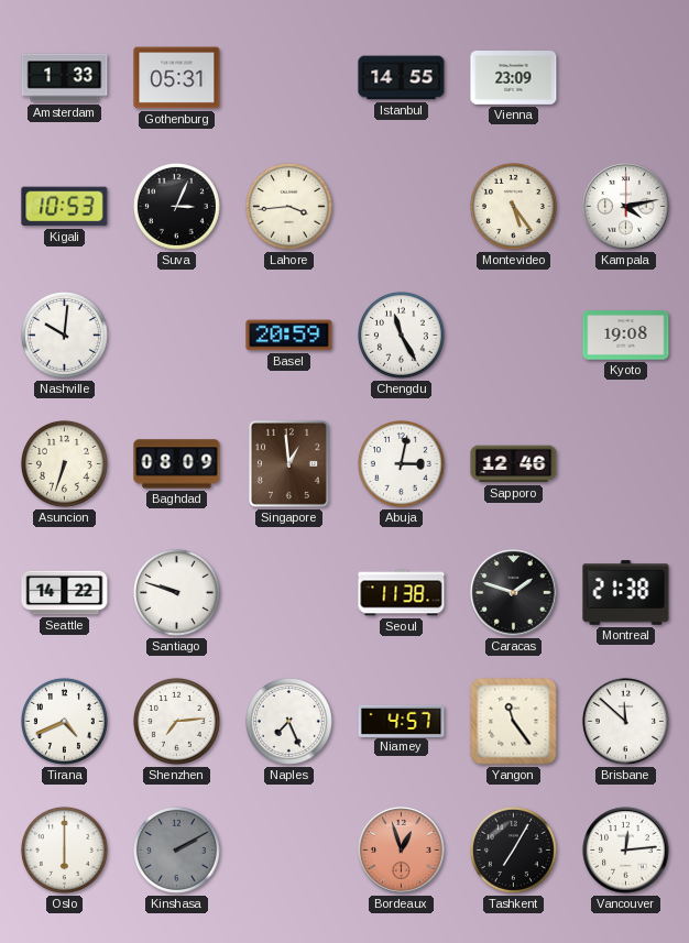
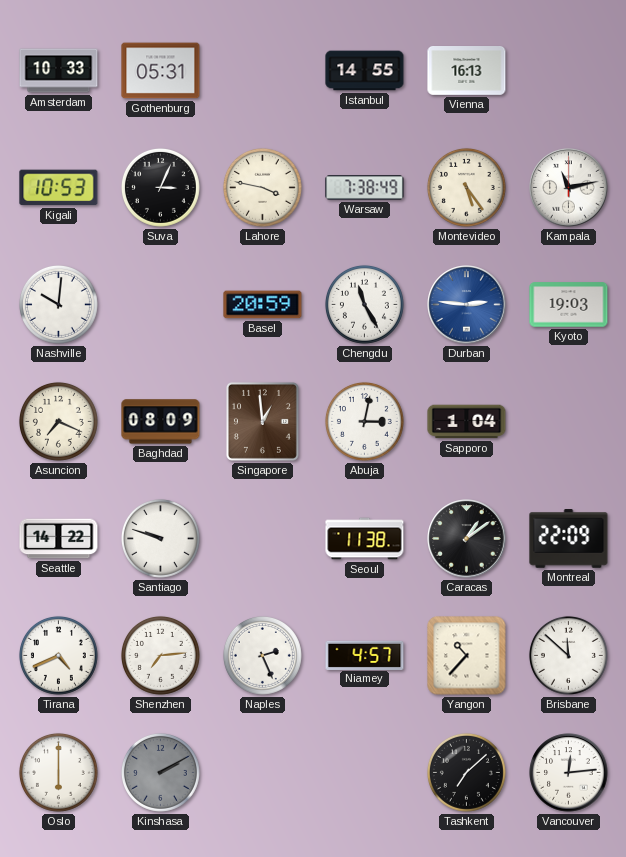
Amsterdam: 1:33 -> 10:33
Vienna: 23:09 -> 16:13
Lahore: 3:44 -> 3:47
Warsaw: none -> 7:38
Kampala: 4:13 -> 11:13
Durban: none -> 2:46
Kyoto: 19:08 -> 19:03
Asuncion: 6:33 -> 7:19
Sapporo: 12:46 -> 1:04
Caracas: 1:48 -> 1:09
Montreal: 21:38 -> 22:09
Naples: 7:26 -> 2:26
Yangon: 11:24 -> 10:37
Bordeaux: 12:57 -> none
Tashkent: 7:05 -> 7:08
